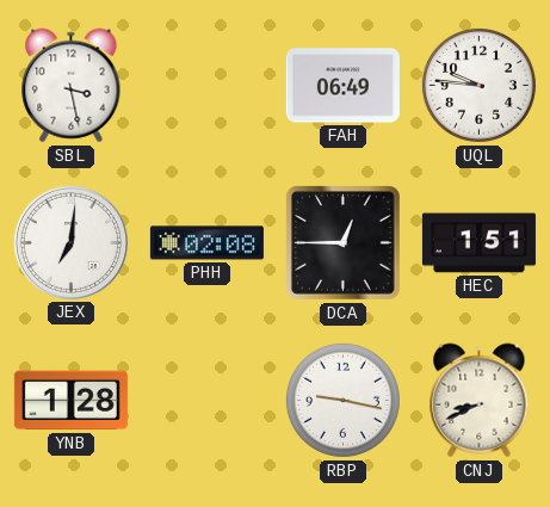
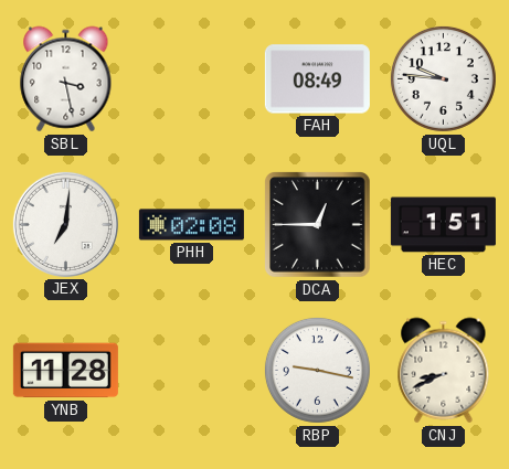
FAH: 06:49 -> 08:49
YNB: 1:28 -> 11:28
